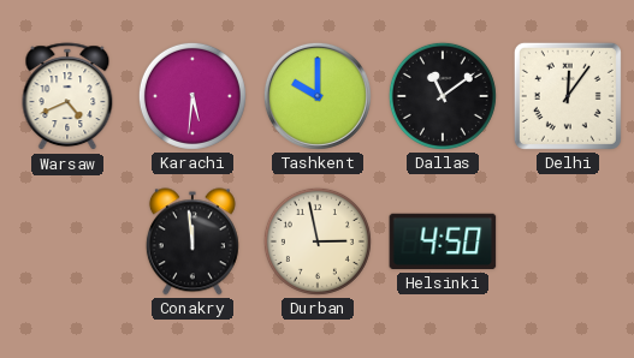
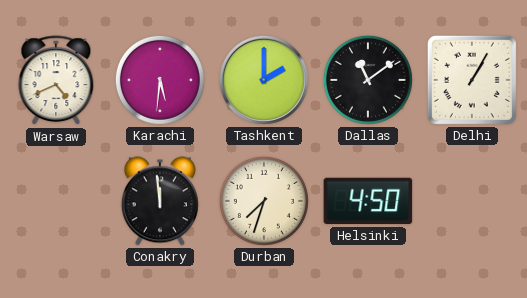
Tashkent: 10:00 -> 2:00
Delhi: 12:06 -> 1:05
Durban: 2:58 -> 7:33
